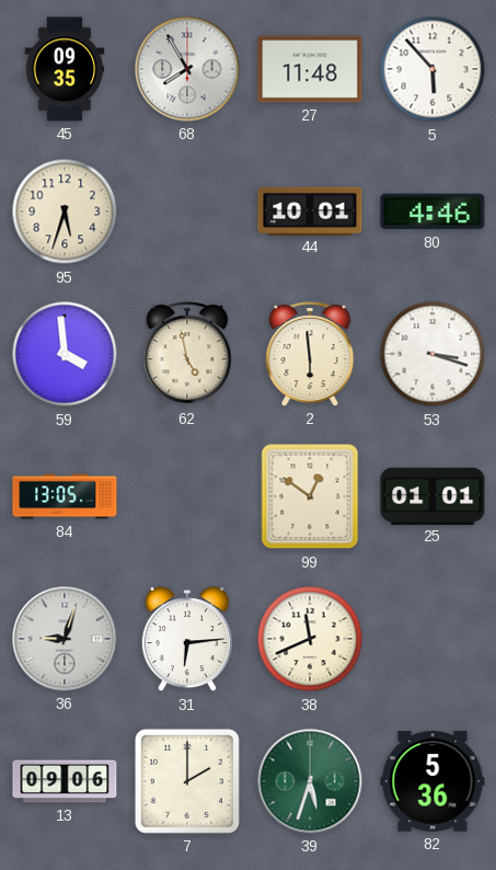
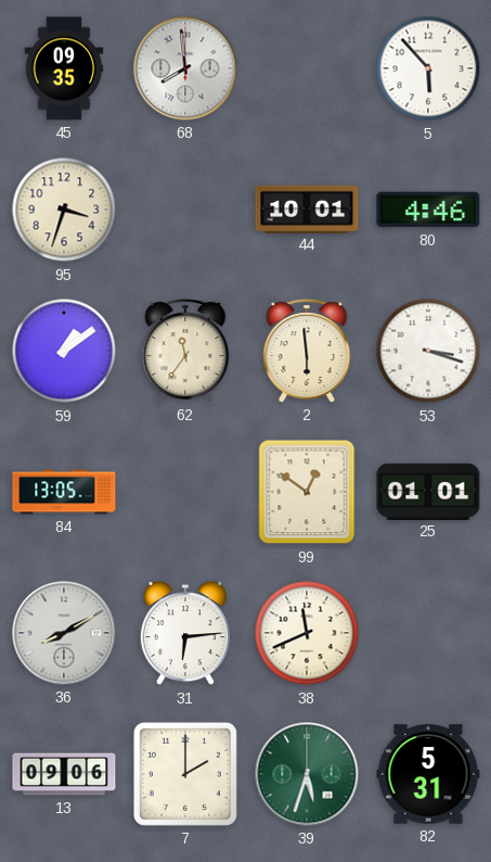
68: 7:55 -> 7:59
27: 11:48 -> none
95: 5:33 -> 3:33
59: 3:59 -> 1:09
62: 4:58 -> 11:36
36: 9:03 -> 8:10
82: 5:36 -> 5:31
